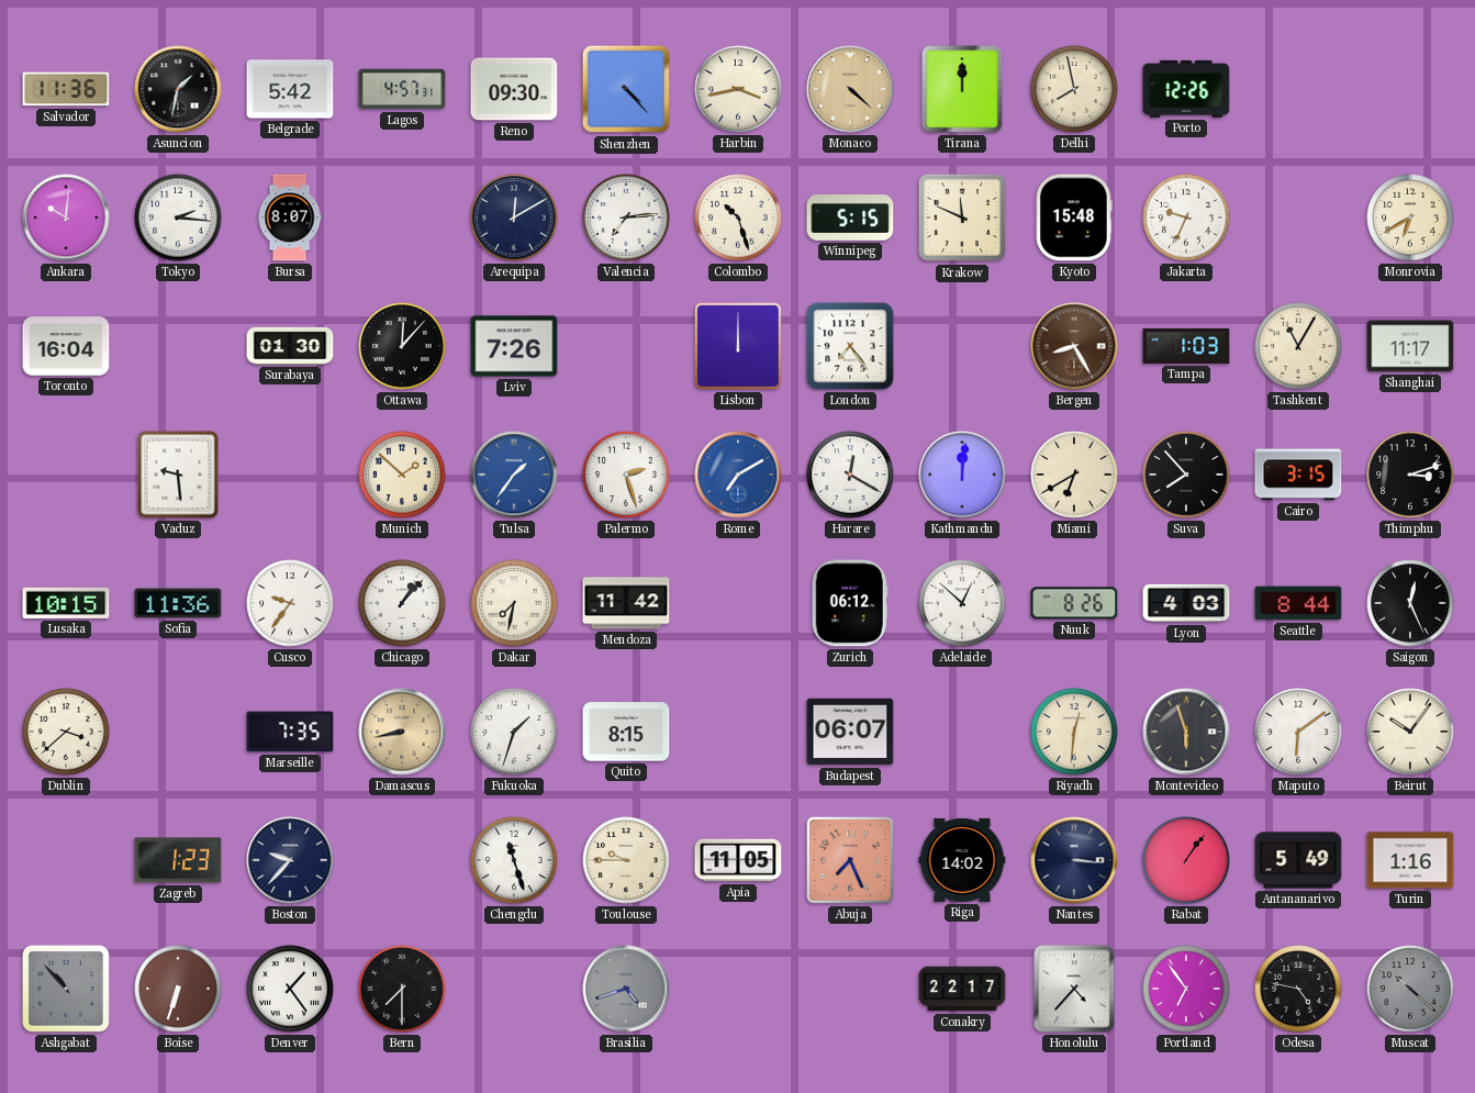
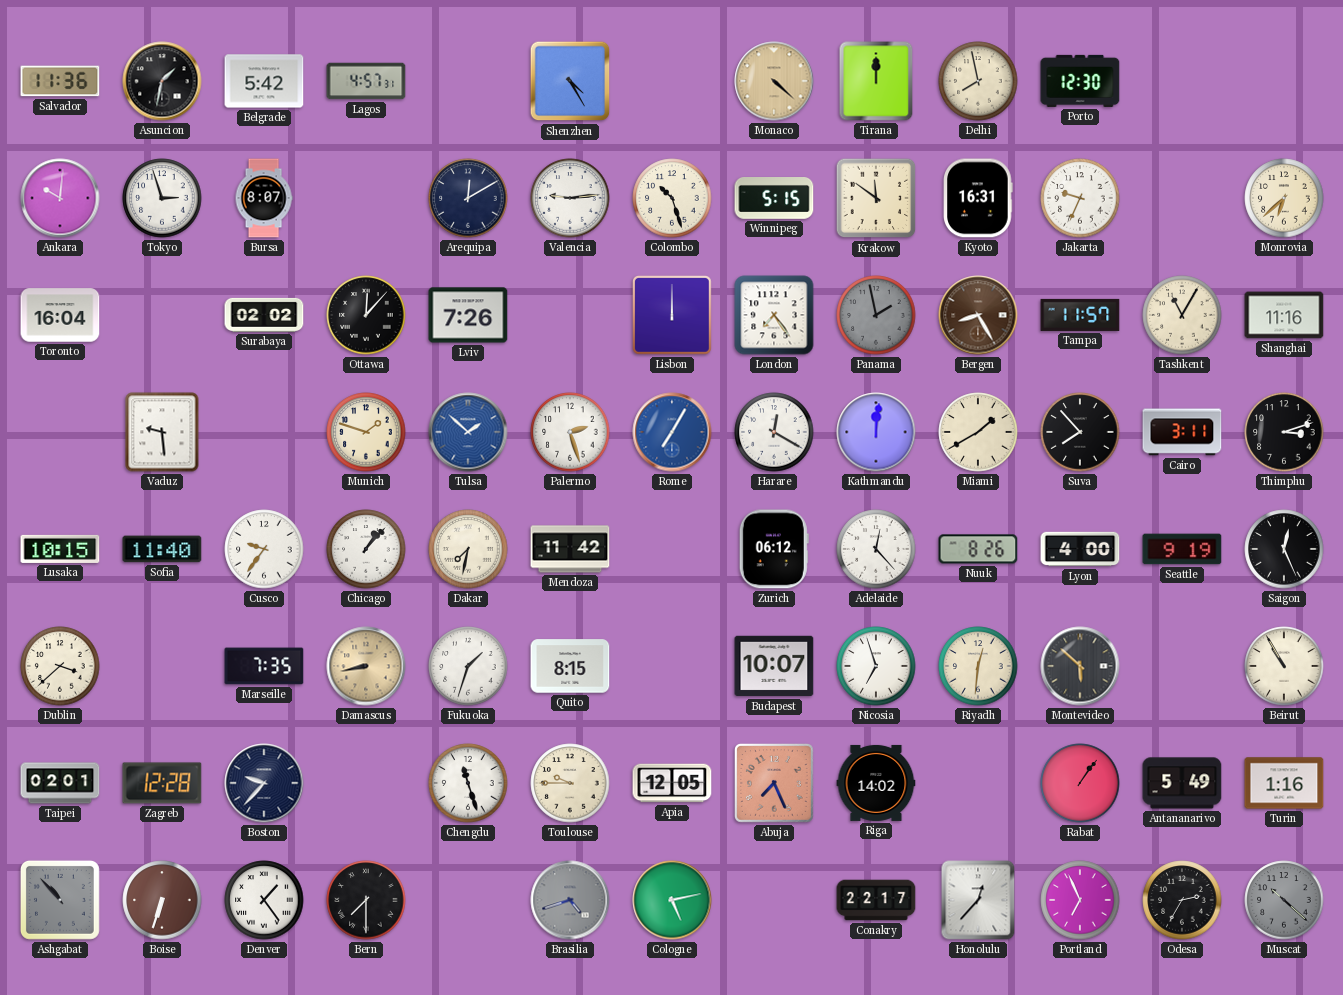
Reno: 09:30 -> none
Shenzhen: 4:23 -> 4:25
Harbin: 3:43 -> none
Porto: 12:26 -> 12:30
Tokyo: 2:16 -> 2:57
Valencia: 7:14 -> 9:14
Krakow: 11:49 -> 11:51
Kyoto: 15:48 -> 16:31
Monrovia: 6:40 -> 6:38
Surabaya: 01:30 -> 02:02
Panama: none -> 1:58
Tampa: 1:03 -> 11:57
Shanghai: 11:17 -> 11:16
Munich: 1:52 -> 1:48
Tulsa: 1:36 -> 1:52
Rome: 7:10 -> 7:05
Miami: 6:40 -> 1:40
Cairo: 3:15 -> 3:11
Sofia: 11:36 -> 11:40
Adelaide: 12:52 -> 12:23
Lyon: 4:03 -> 4:00
Seattle: 8:44 -> 9:19
Budapest: 06:07 -> 10:07
Nicosia: none -> 6:57
Montevideo: 5:57 -> 5:52
Maputo: 6:09 -> none
Beirut: 10:06 -> 10:55
Taipei: none -> 02:01
Zagreb: 1:23 -> 12:28
Apia: 11:05 -> 12:05
Nantes: 3:16 -> none
Cologne: none -> 5:13
Honolulu: 4:37 -> 12:37
Portland: 6:54 -> 6:56
Odesa: 4:47 -> 2:35
